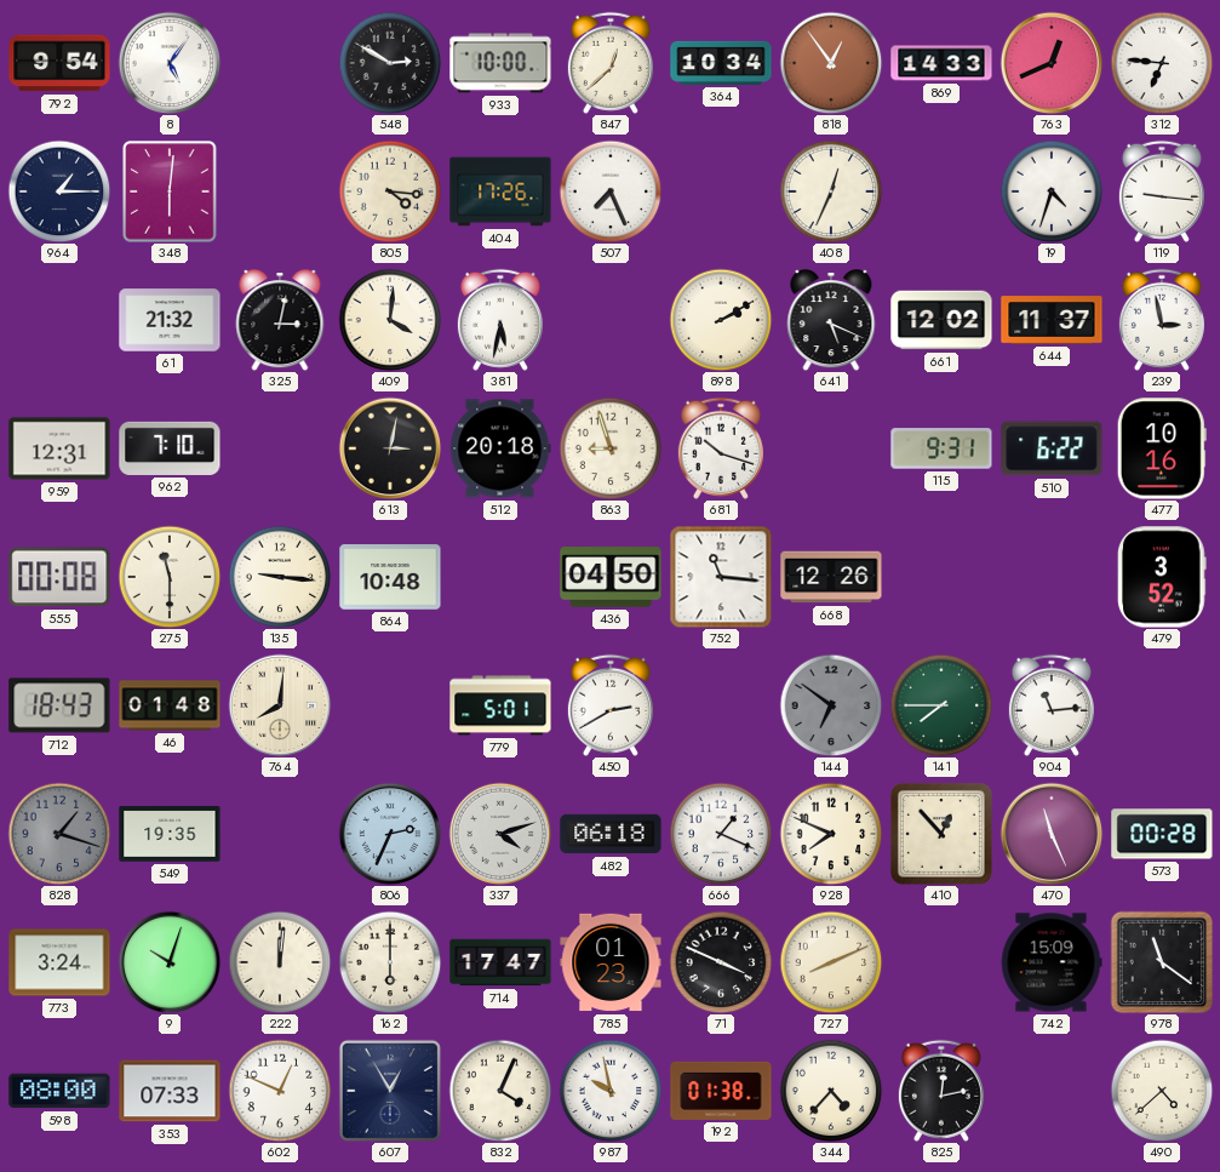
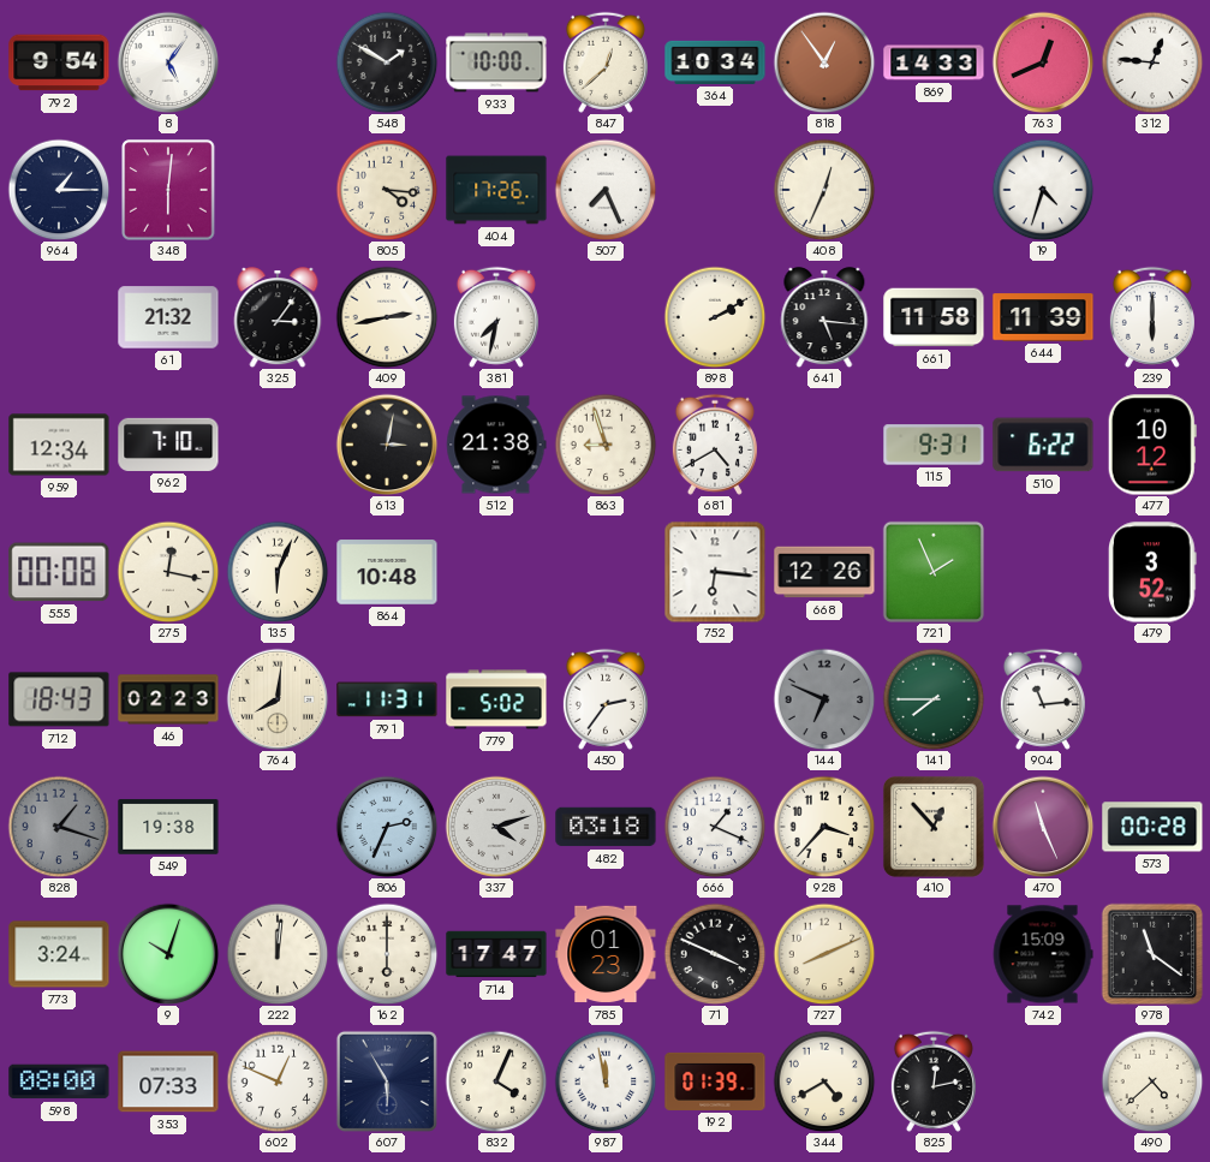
548: 2:50 -> 1:50
312: 6:46 -> 12:46
119: 9:16 -> none
325: 3:02 -> 3:06
409: 4:01 -> 2:43
381: 5:32 -> 7:32
641: 5:19 -> 5:16
661: 12:02 -> 11:58
644: 11:37 -> 11:39
239: 2:58 -> 6:00
959: 12:31 -> 12:34
512: 20:18 -> 21:38
681: 10:18 -> 4:40
477: 10:16 -> 10:12
275: 11:30 -> 12:17
135: 9:16 -> 6:04
436: 04:50 -> none
752: 11:16 -> 6:16
721: none -> 1:56
46: 01:48 -> 02:23
791: none -> 11:31
779: 5:01 -> 5:02
450: 2:40 -> 2:36
144: 6:51 -> 6:49
549: 19:35 -> 19:38
482: 06:18 -> 03:18
928: 7:49 -> 3:37
607: 12:55 -> 5:55
987: 9:58 -> 11:58
192: 01:38 -> 01:39
344: 4:37 -> 4:40
